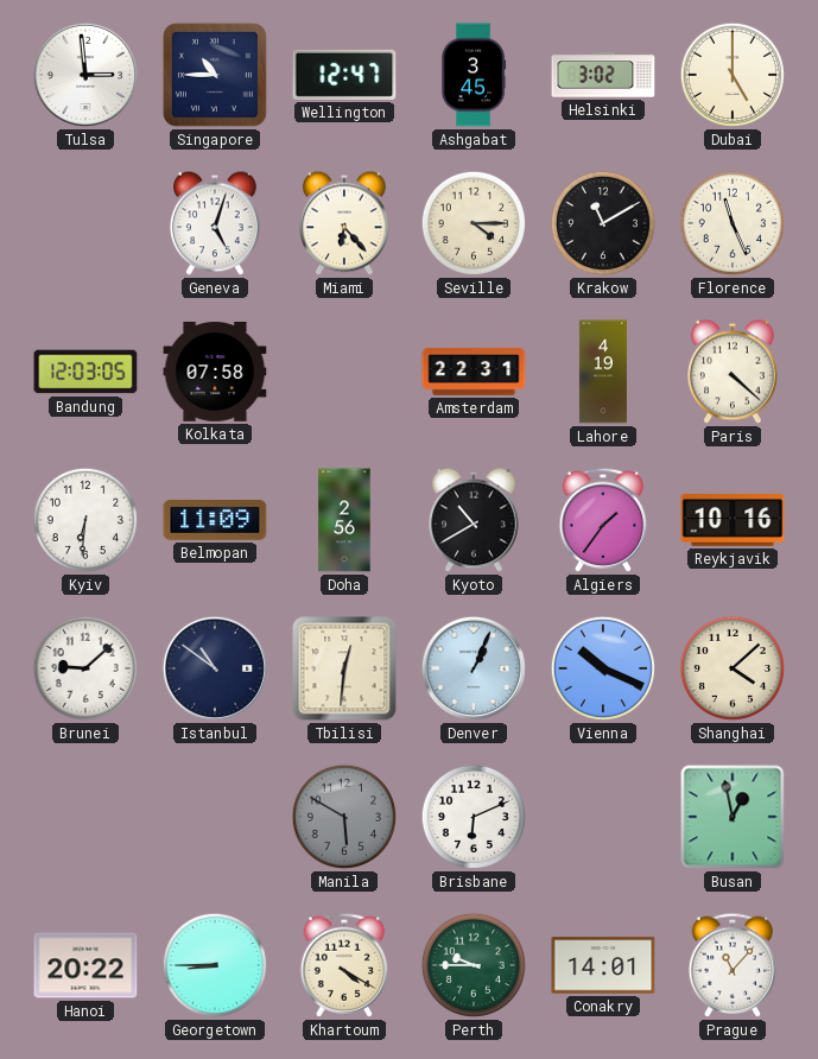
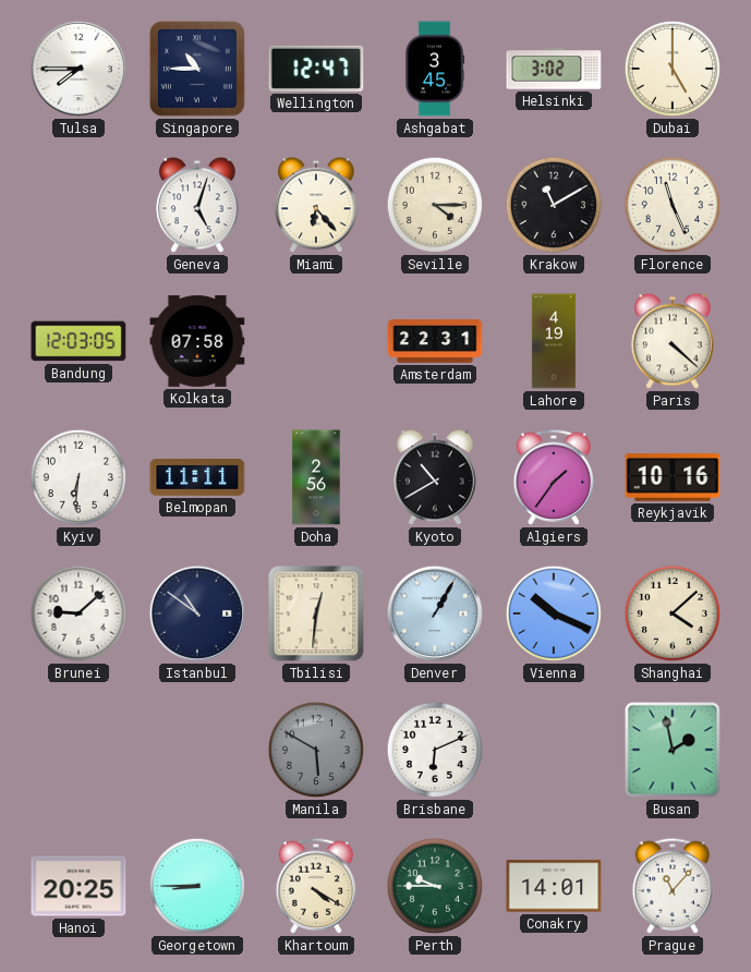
Tulsa: 2:59 -> 7:45
Belmopan: 11:09 -> 11:11
Denver: 1:04 -> 1:05
Busan: 12:58 -> 1:58
Hanoi: 20:22 -> 20:25
